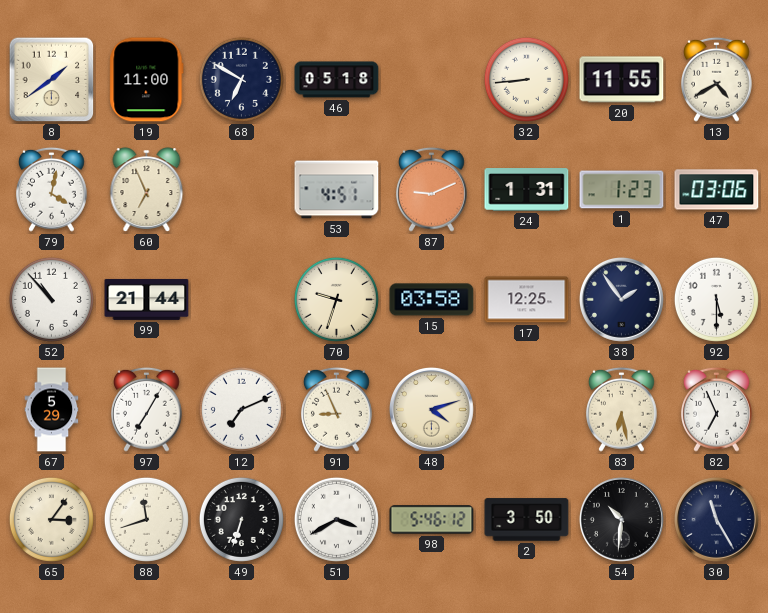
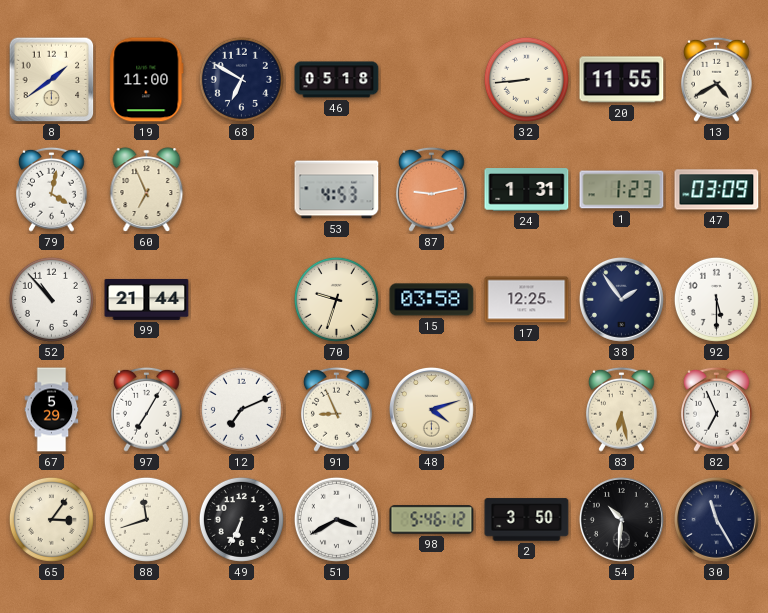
53: 4:51 -> 4:53
87: 9:11 -> 9:13
47: 03:06 -> 03:09
49: 6:33 -> 6:34
